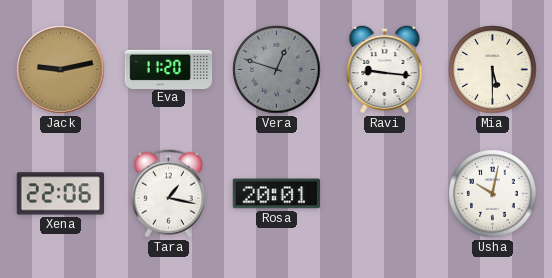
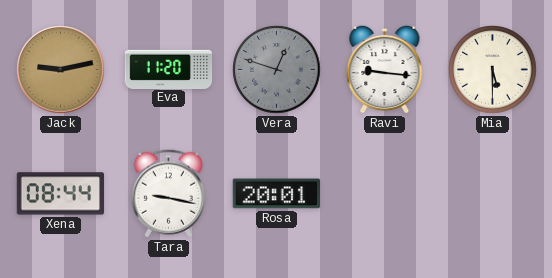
Xena: 22:06 -> 08:44
Tara: 1:17 -> 9:17
Usha: 10:02 -> none
